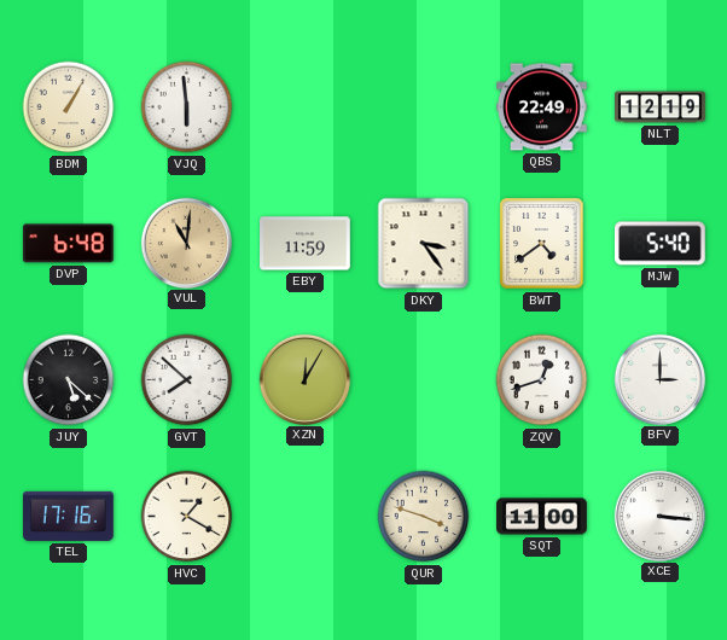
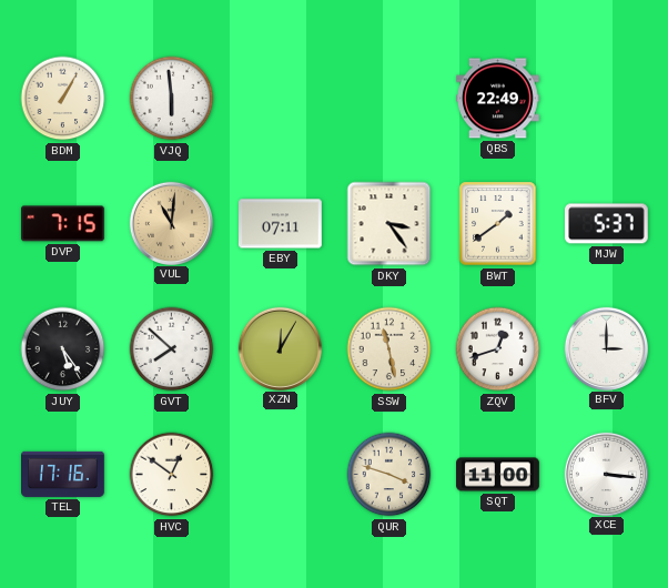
NLT: 12:19 -> none
DVP: 6:48 -> 7:15
EBY: 11:59 -> 07:11
BWT: 4:39 -> 1:39
MJW: 5:40 -> 5:37
JUY: 5:22 -> 5:24
SSW: none -> 11:28
HVC: 1:20 -> 12:51
